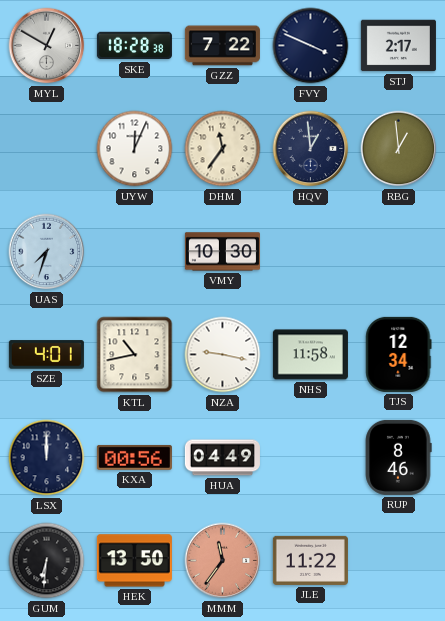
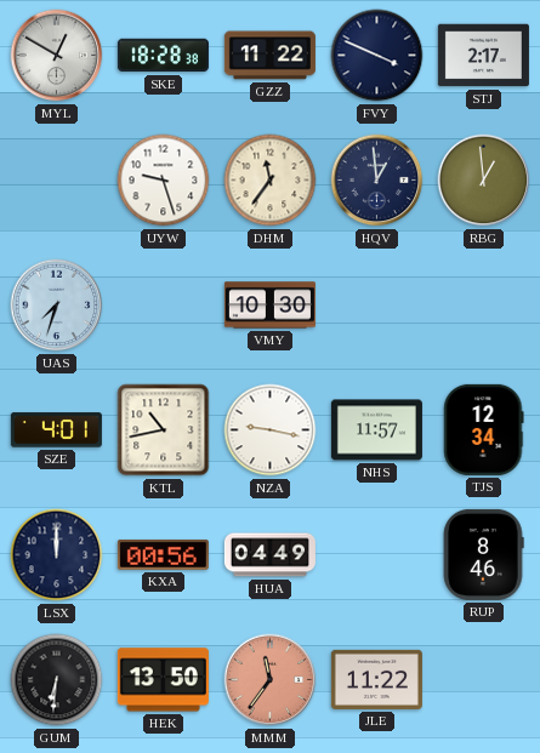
GZZ: 7:22 -> 11:22
UYW: 12:04 -> 9:27
NHS: 11:58 -> 11:57
